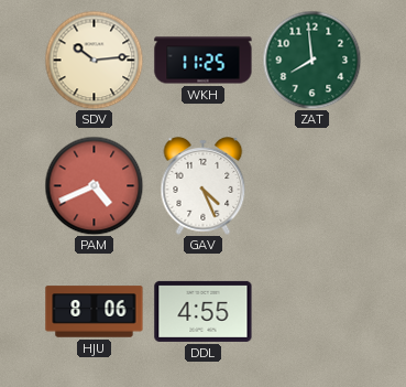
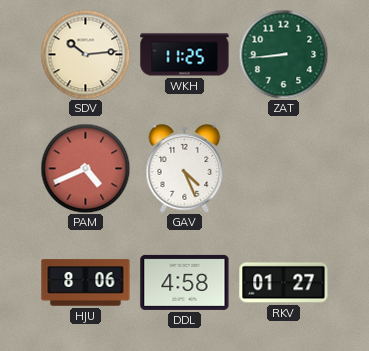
ZAT: 7:59 -> 8:44
DDL: 4:55 -> 4:58
RKV: none -> 01:27
